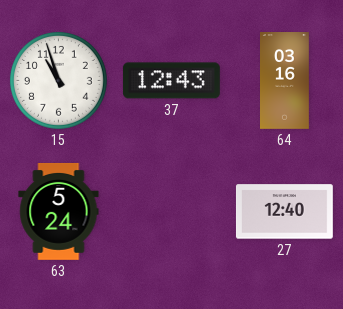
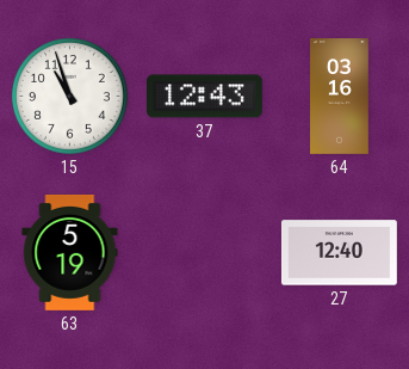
63: 5:24 -> 5:19
